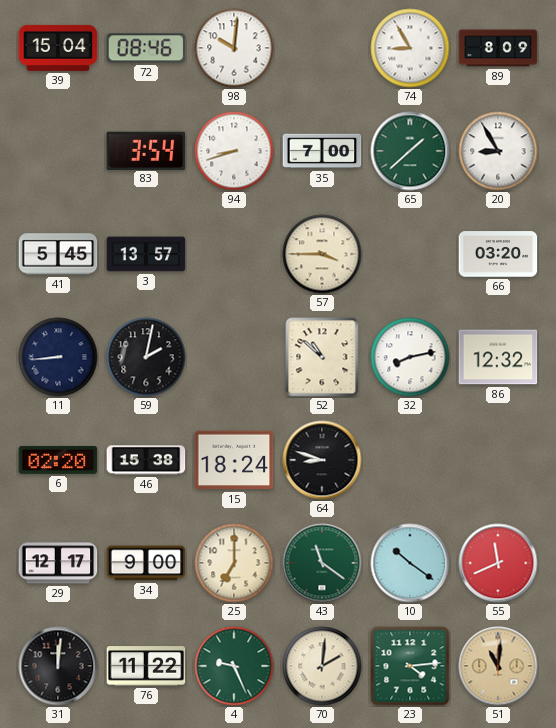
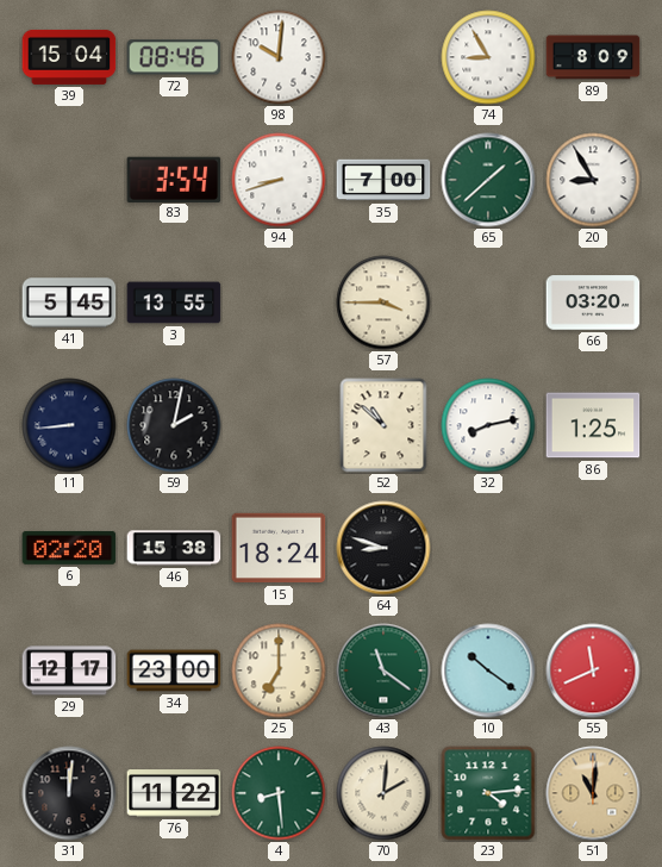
3: 13:57 -> 13:55
86: 12:32 -> 1:25
34: 9:00 -> 23:00
4: 9:26 -> 8:29
